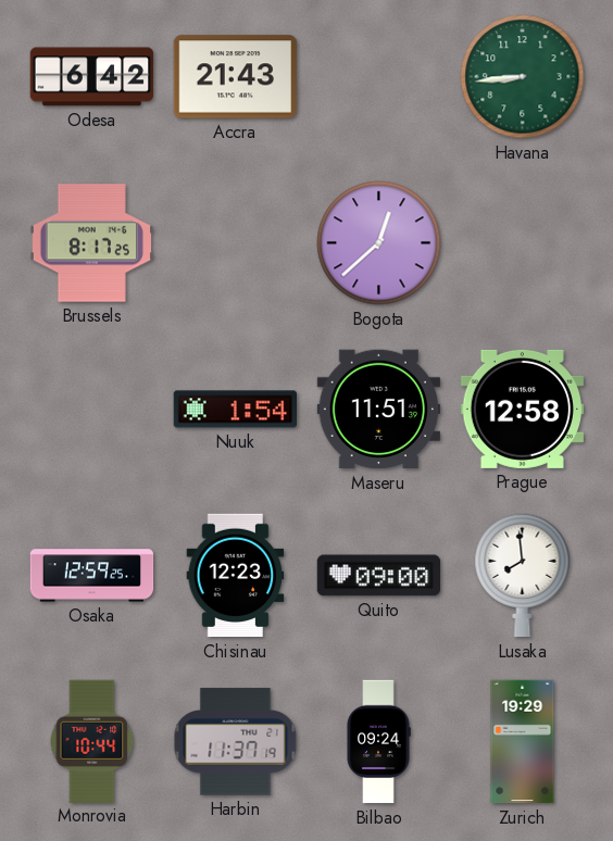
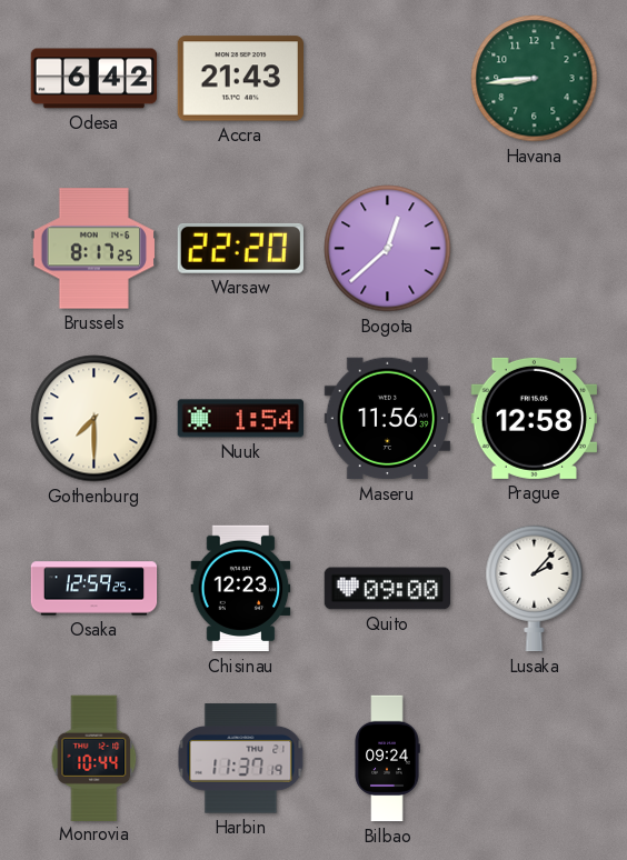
Warsaw: none -> 22:20
Gothenburg: none -> 7:30
Maseru: 11:51 -> 11:56
Lusaka: 7:59 -> 2:07
Zurich: 19:29 -> none
